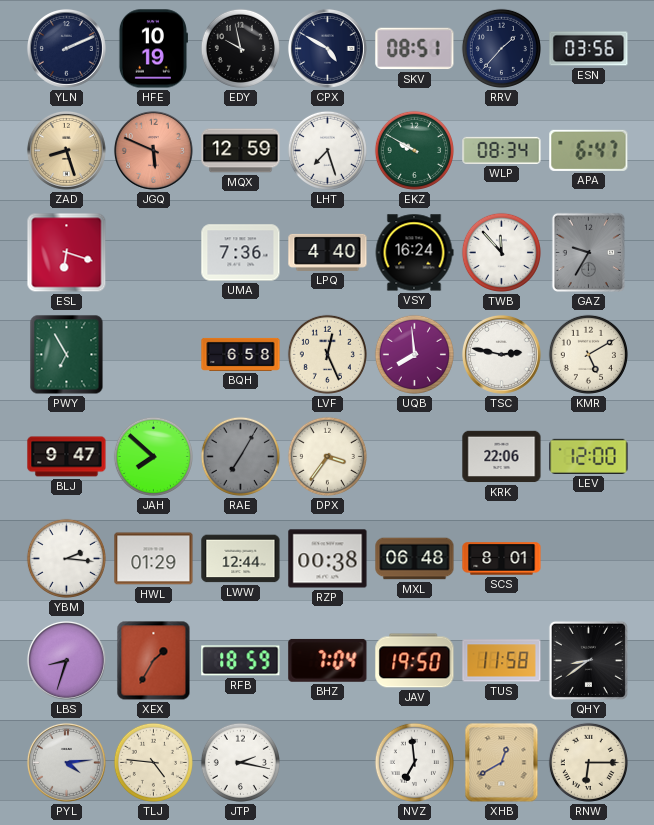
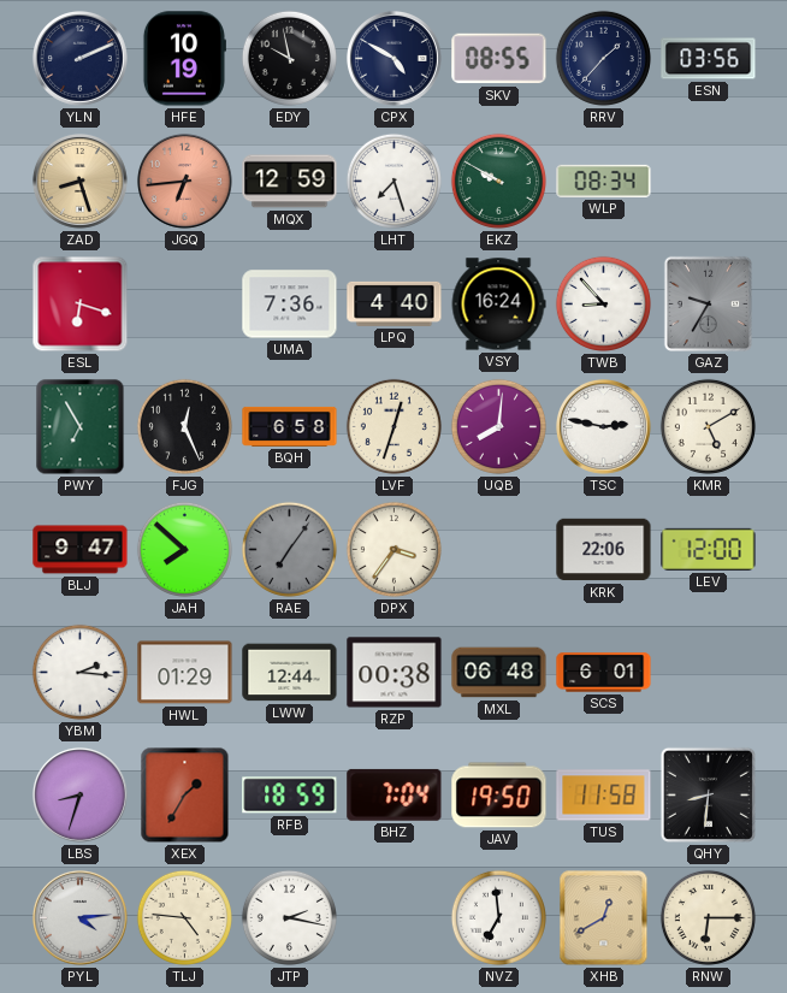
SKV: 08:51 -> 08:55
JGQ: 5:49 -> 6:44
APA: 6:47 -> none
TWB: 11:53 -> 8:53
FJG: none -> 12:26
LVF: 12:26 -> 12:33
UQB: 7:59 -> 8:01
RAE: 7:05 -> 7:06
SCS: 8:01 -> 6:01
QHY: 8:39 -> 8:31
